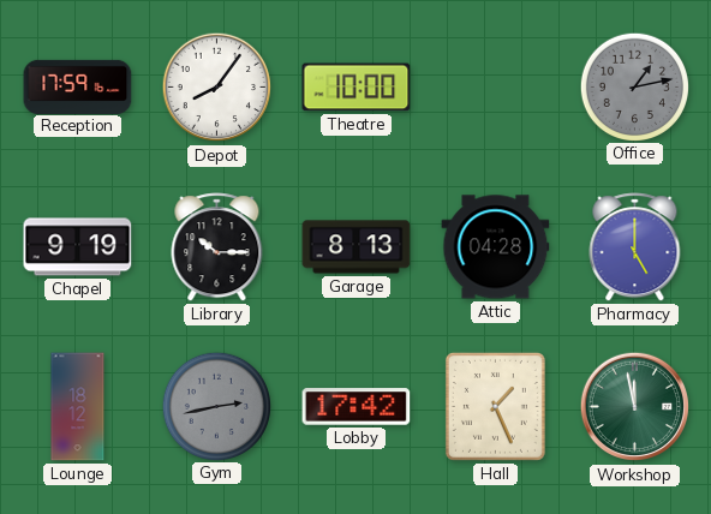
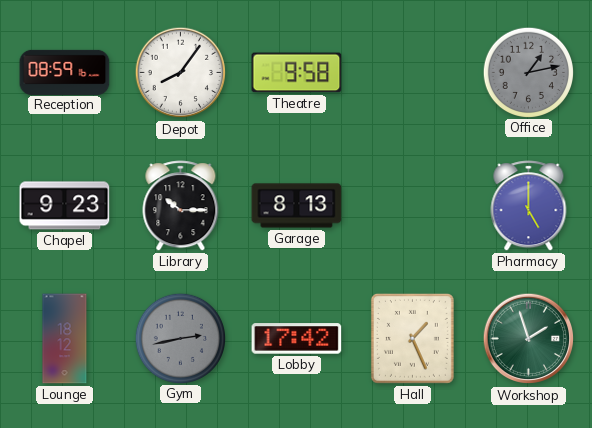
Reception: 17:59 -> 08:59
Theatre: 10:00 -> 9:58
Chapel: 9:19 -> 9:23
Attic: 04:28 -> none
Workshop: 11:58 -> 1:57
